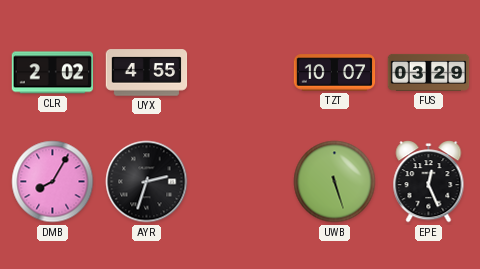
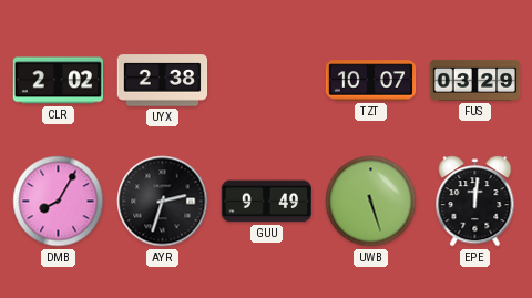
UYX: 4:55 -> 2:38
GUU: none -> 9:49
EPE: 12:26 -> 12:01
